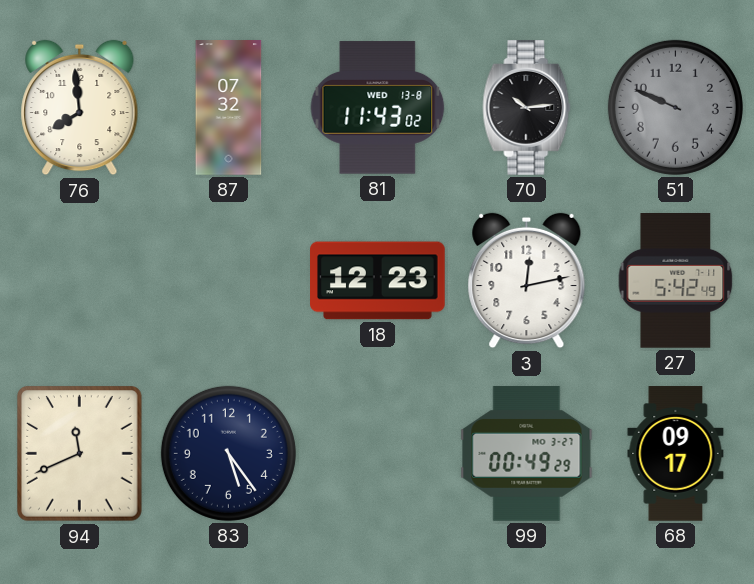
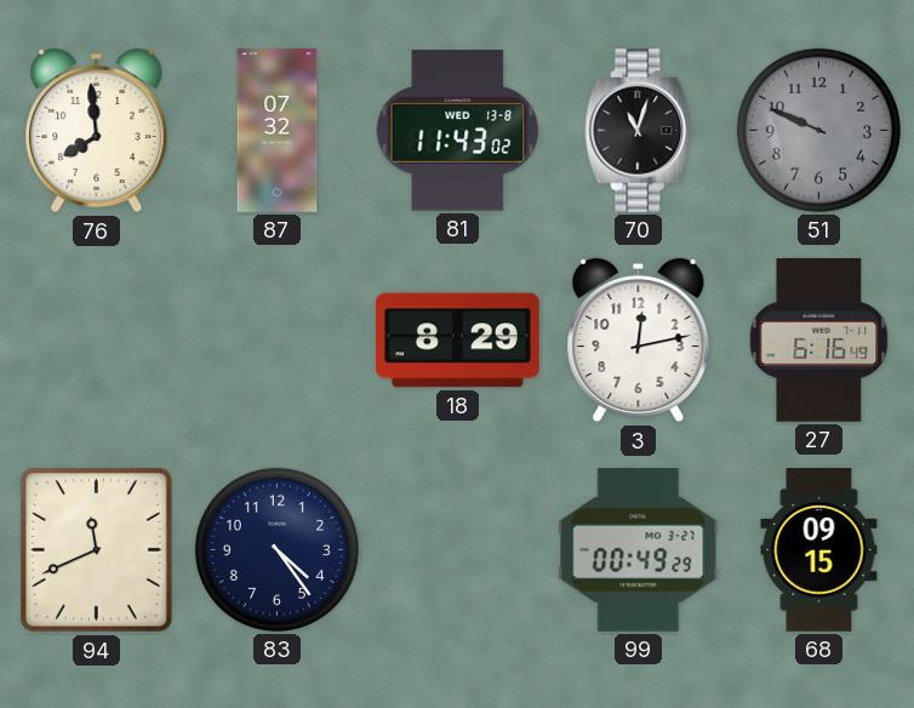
70: 10:14 -> 11:03
18: 12:23 -> 8:29
27: 5:42 -> 6:16
83: 5:24 -> 4:24
68: 09:17 -> 09:15
